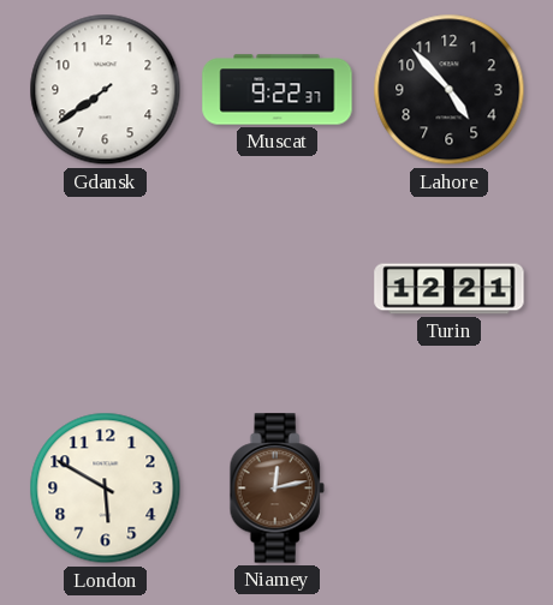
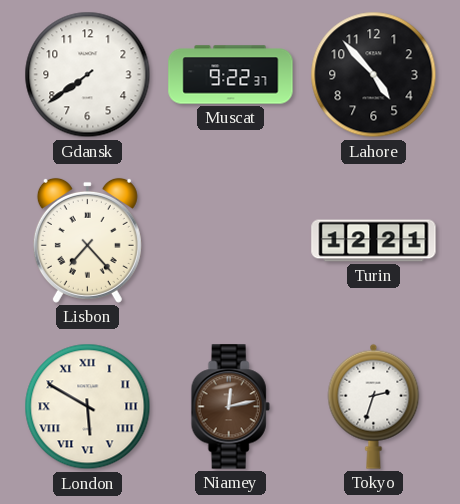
Lisbon: none -> 7:23
London numerals: Arabic -> Roman
Tokyo: none -> 2:33
